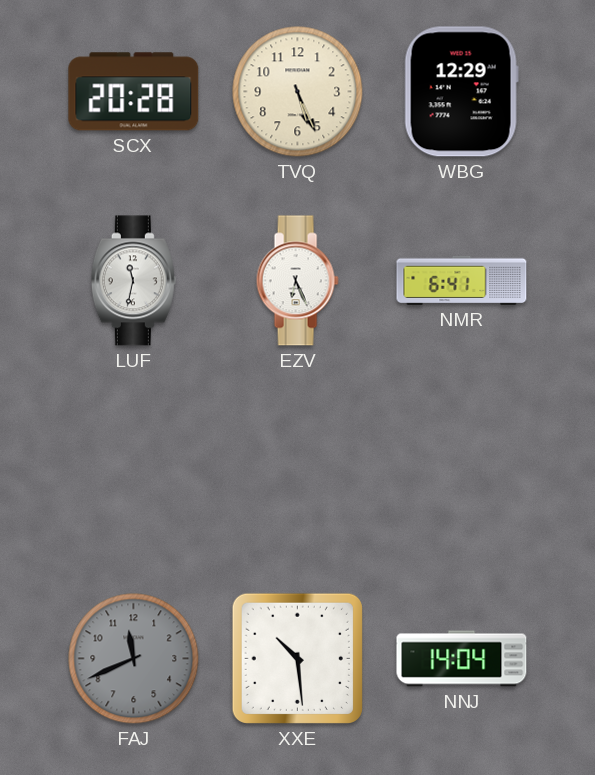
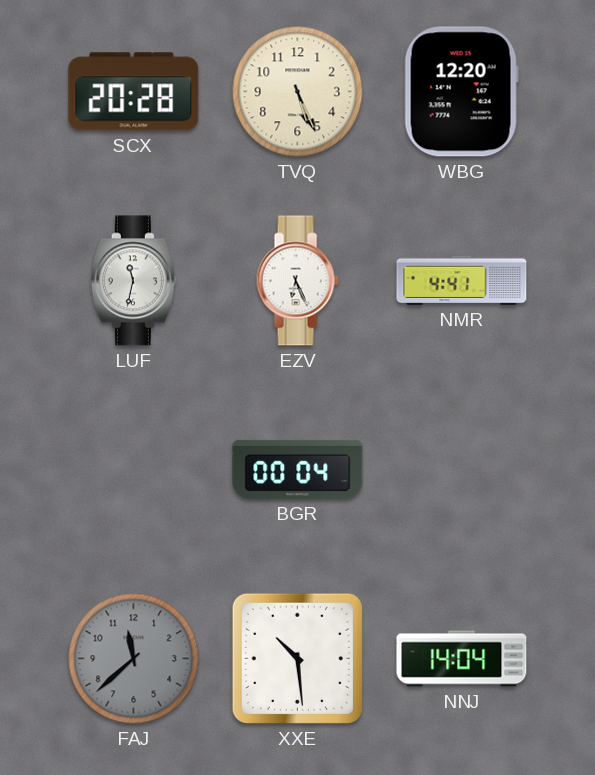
WBG: 12:29 -> 12:20
NMR: 6:41 -> 4:41
BGR: none -> 00:04
FAJ: 11:41 -> 11:38
